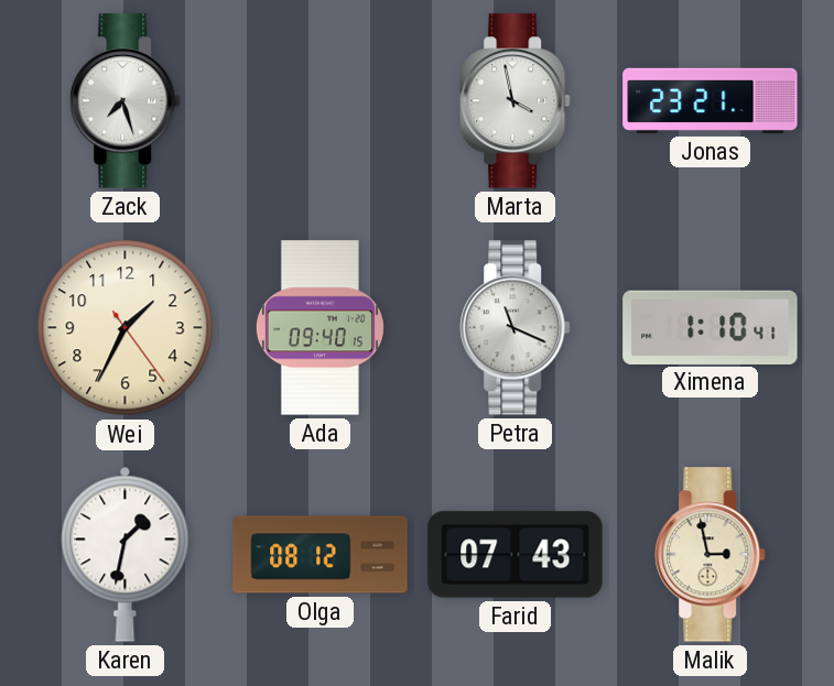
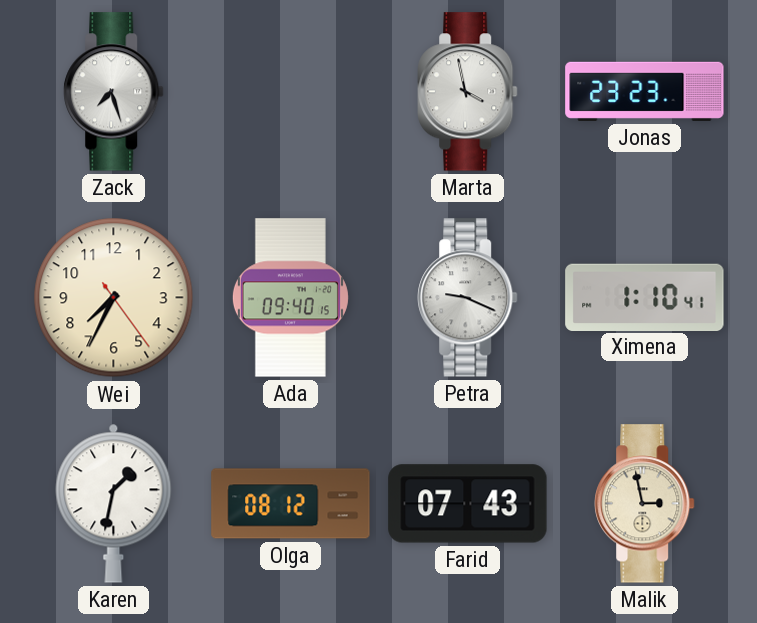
Jonas: 23:21 -> 23:23
Wei: 1:34 -> 7:34
Petra: 11:19 -> 9:19
